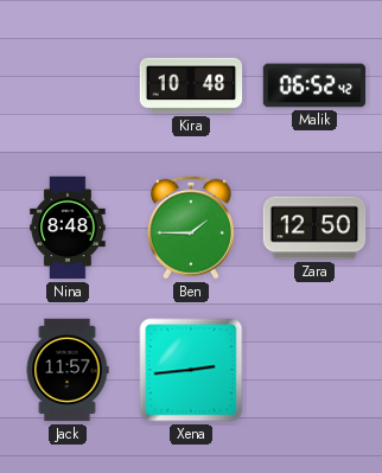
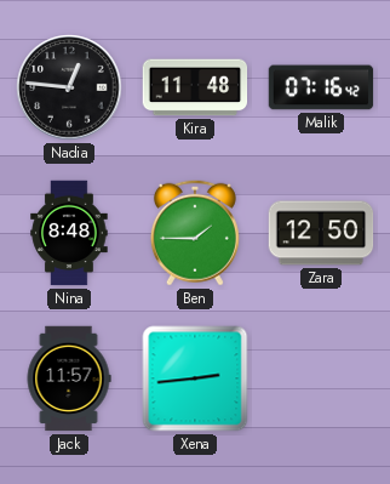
Nadia: none -> 12:46
Kira: 10:48 -> 11:48
Malik: 06:52 -> 07:16
